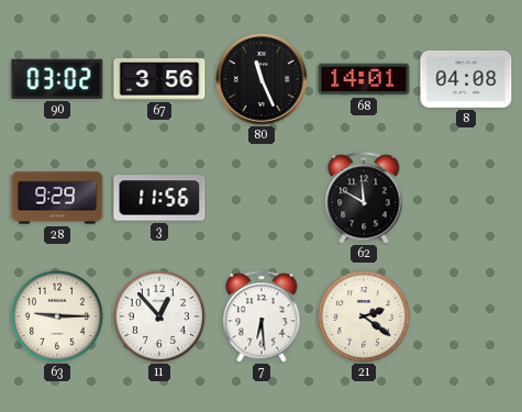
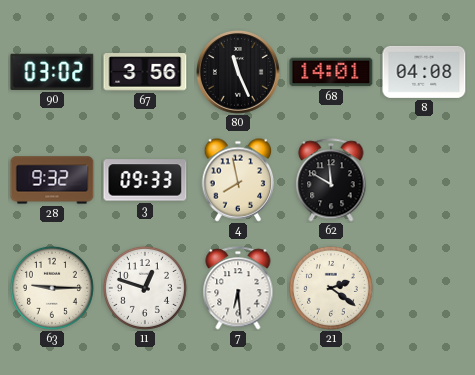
28: 9:29 -> 9:32
3: 11:56 -> 09:33
4: none -> 7:58
11: 12:53 -> 12:48
